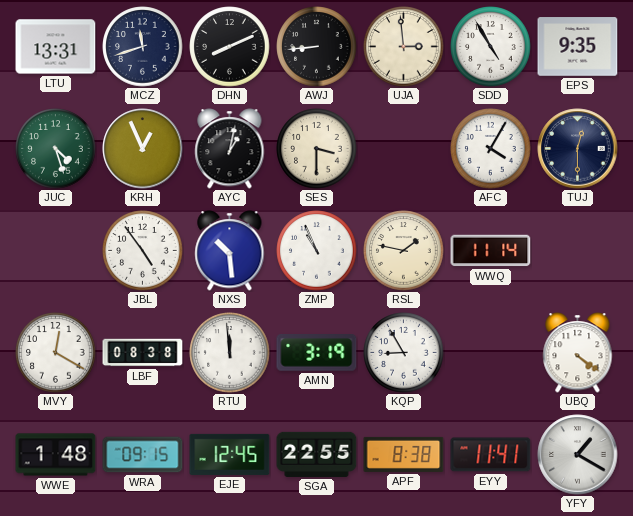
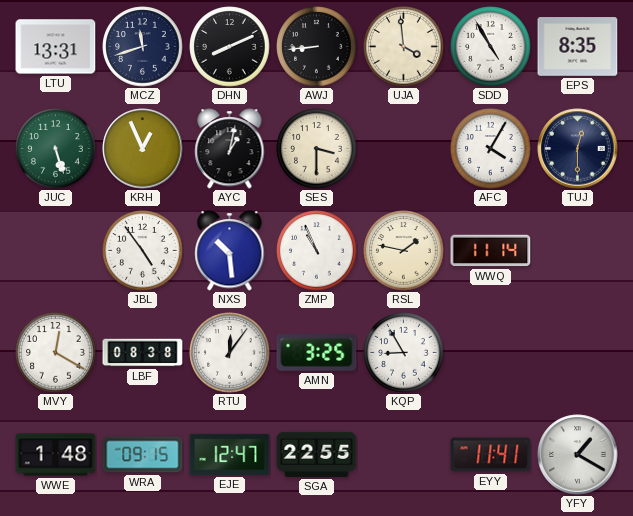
UJA: 2:59 -> 3:59
EPS: 9:35 -> 8:35
JUC: 4:27 -> 5:27
RTU: 11:59 -> 12:06
AMN: 3:19 -> 3:25
UBQ: 4:21 -> none
EJE: 12:45 -> 12:47
APF: 8:38 -> none
